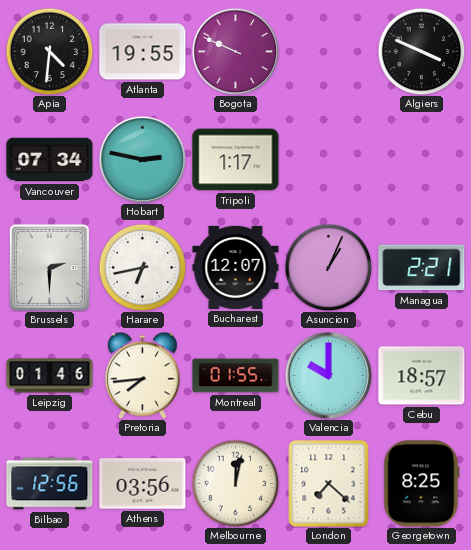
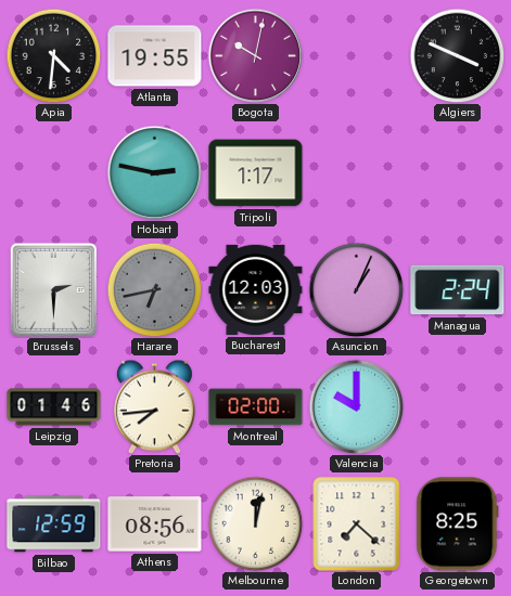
Bogota: 9:49 -> 10:02
Vancouver: 07:34 -> none
Harare dial: white -> grey
Bucharest: 12:07 -> 12:03
Managua: 2:21 -> 2:24
Montreal: 01:55 -> 02:00
Cebu: 18:57 -> none
Bilbao: 12:56 -> 12:59
Athens: 03:56 -> 08:56
